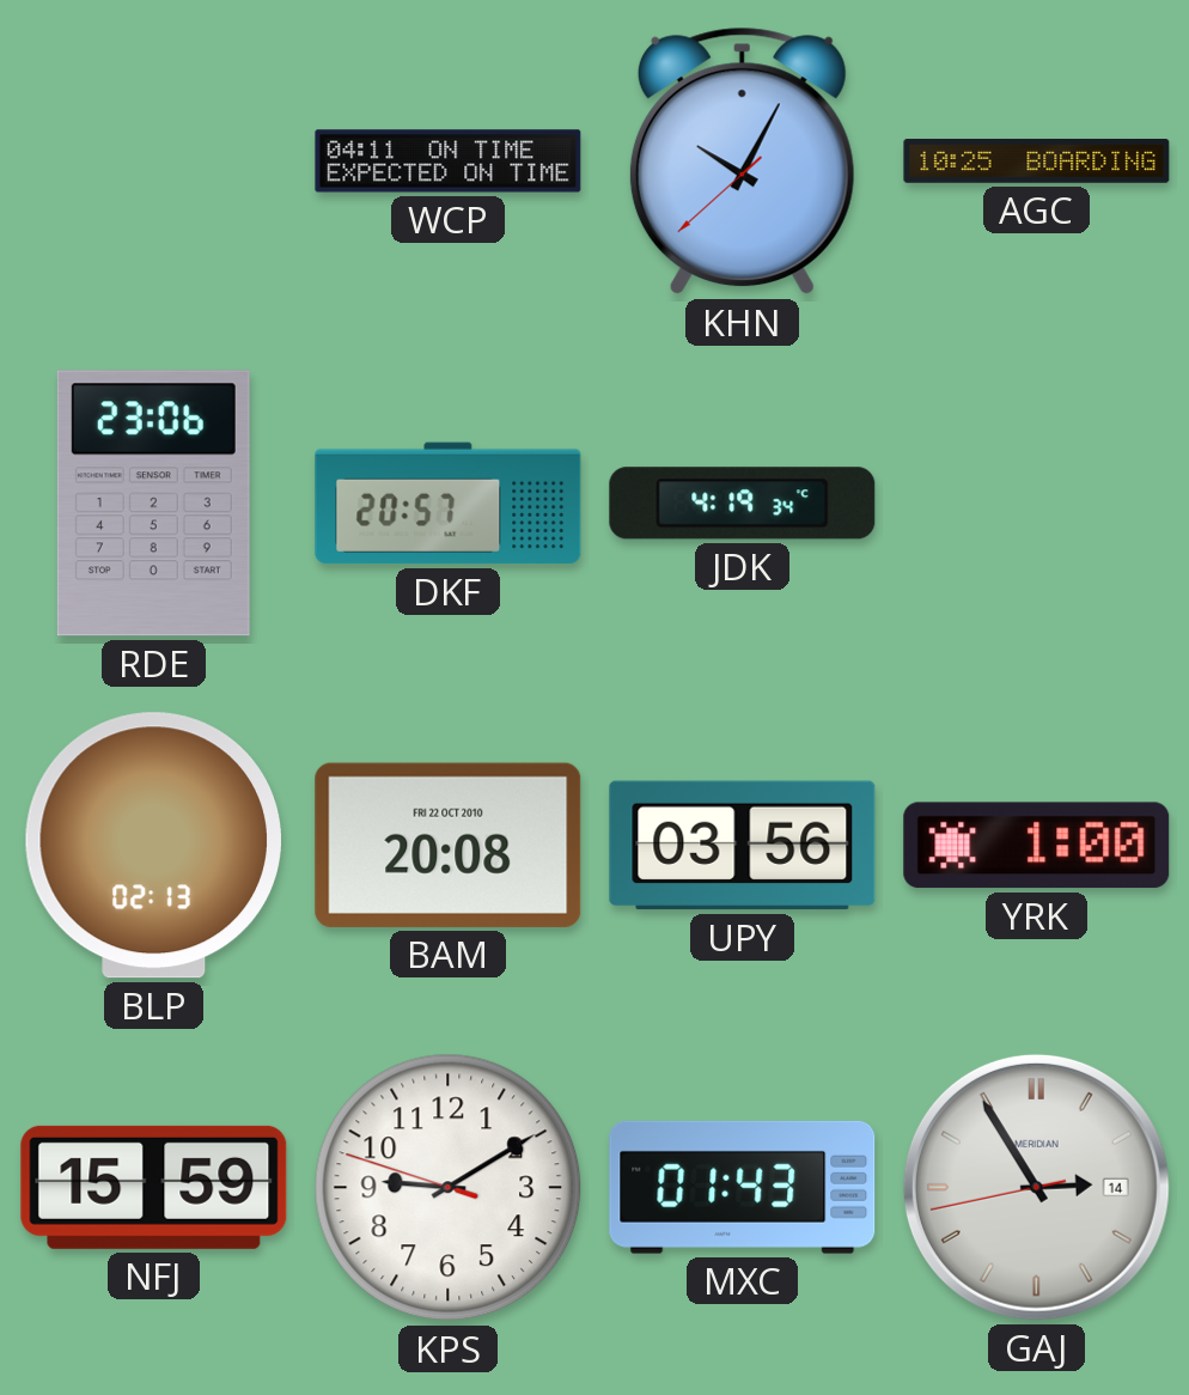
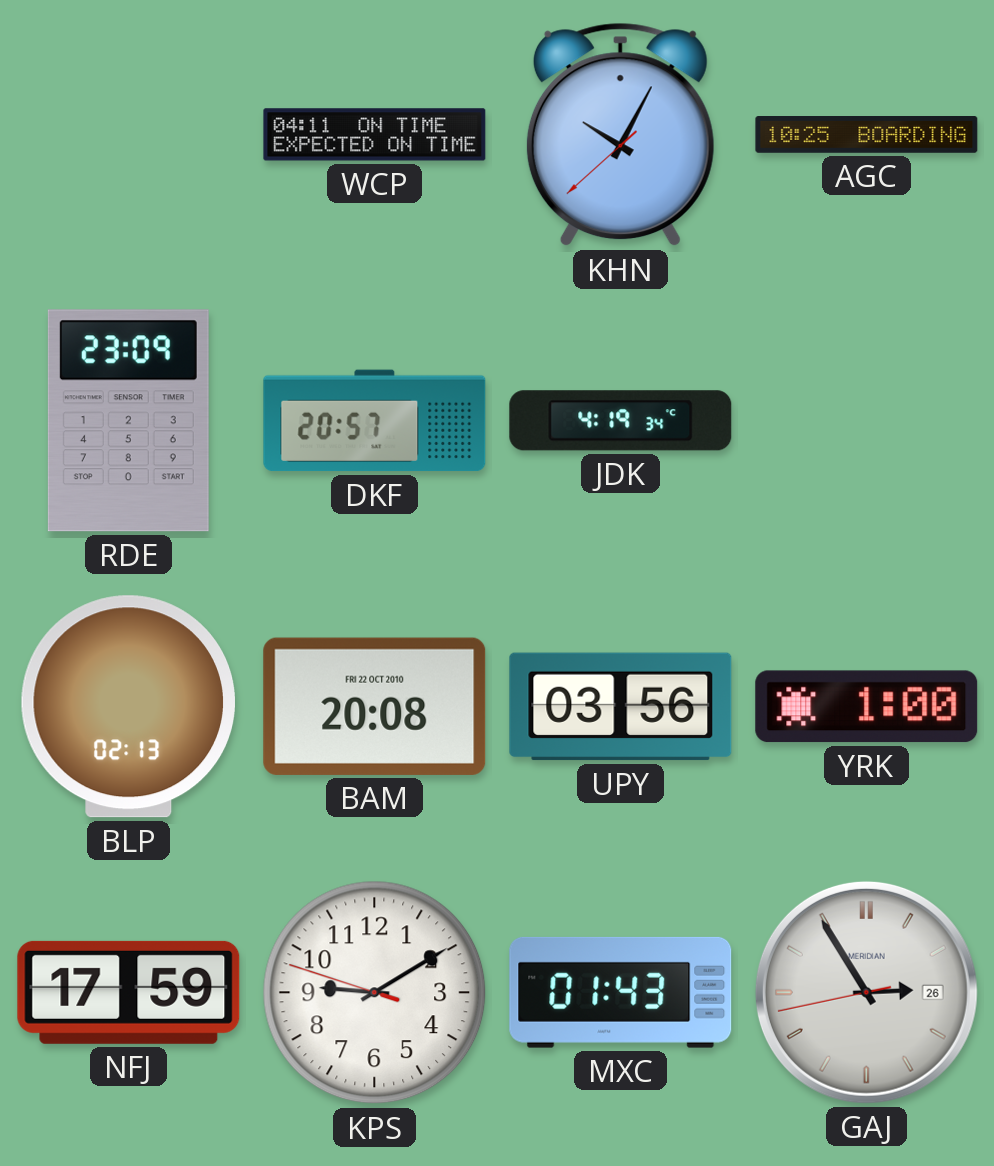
RDE: 23:06 -> 23:09
NFJ: 15:59 -> 17:59
GAJ date: 14 -> 26
